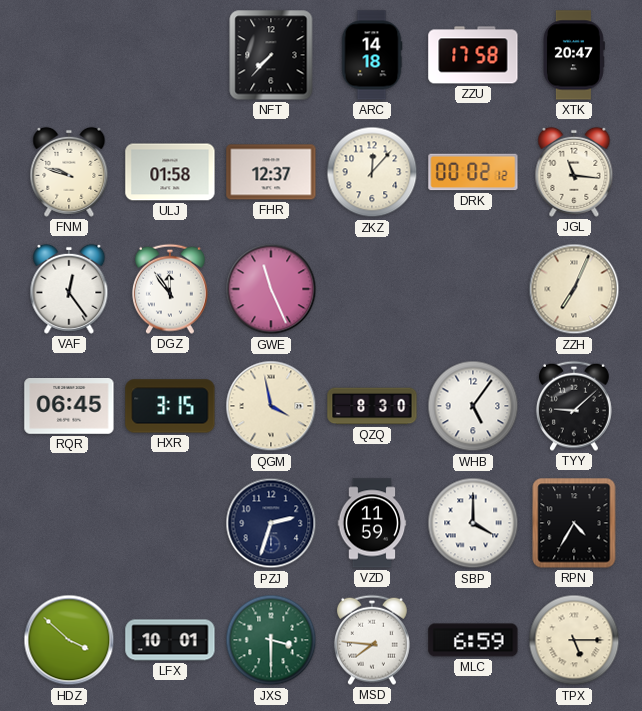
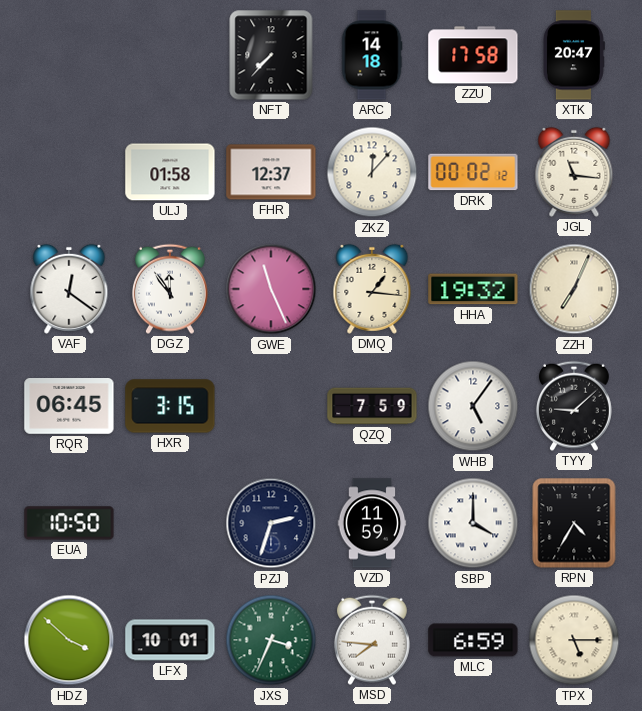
FNM: 9:48 -> none
VAF: 12:24 -> 12:21
DMQ: none -> 1:16
HHA: none -> 19:32
QGM: 3:58 -> none
QZQ: 8:30 -> 7:59
EUA: none -> 10:50
JXS: 3:30 -> 3:34
